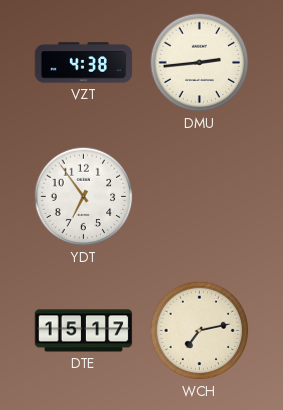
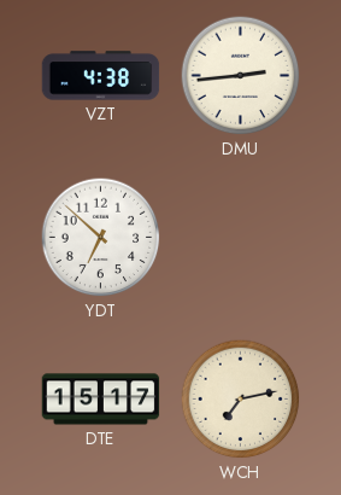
YDT: 6:54 -> 6:52
